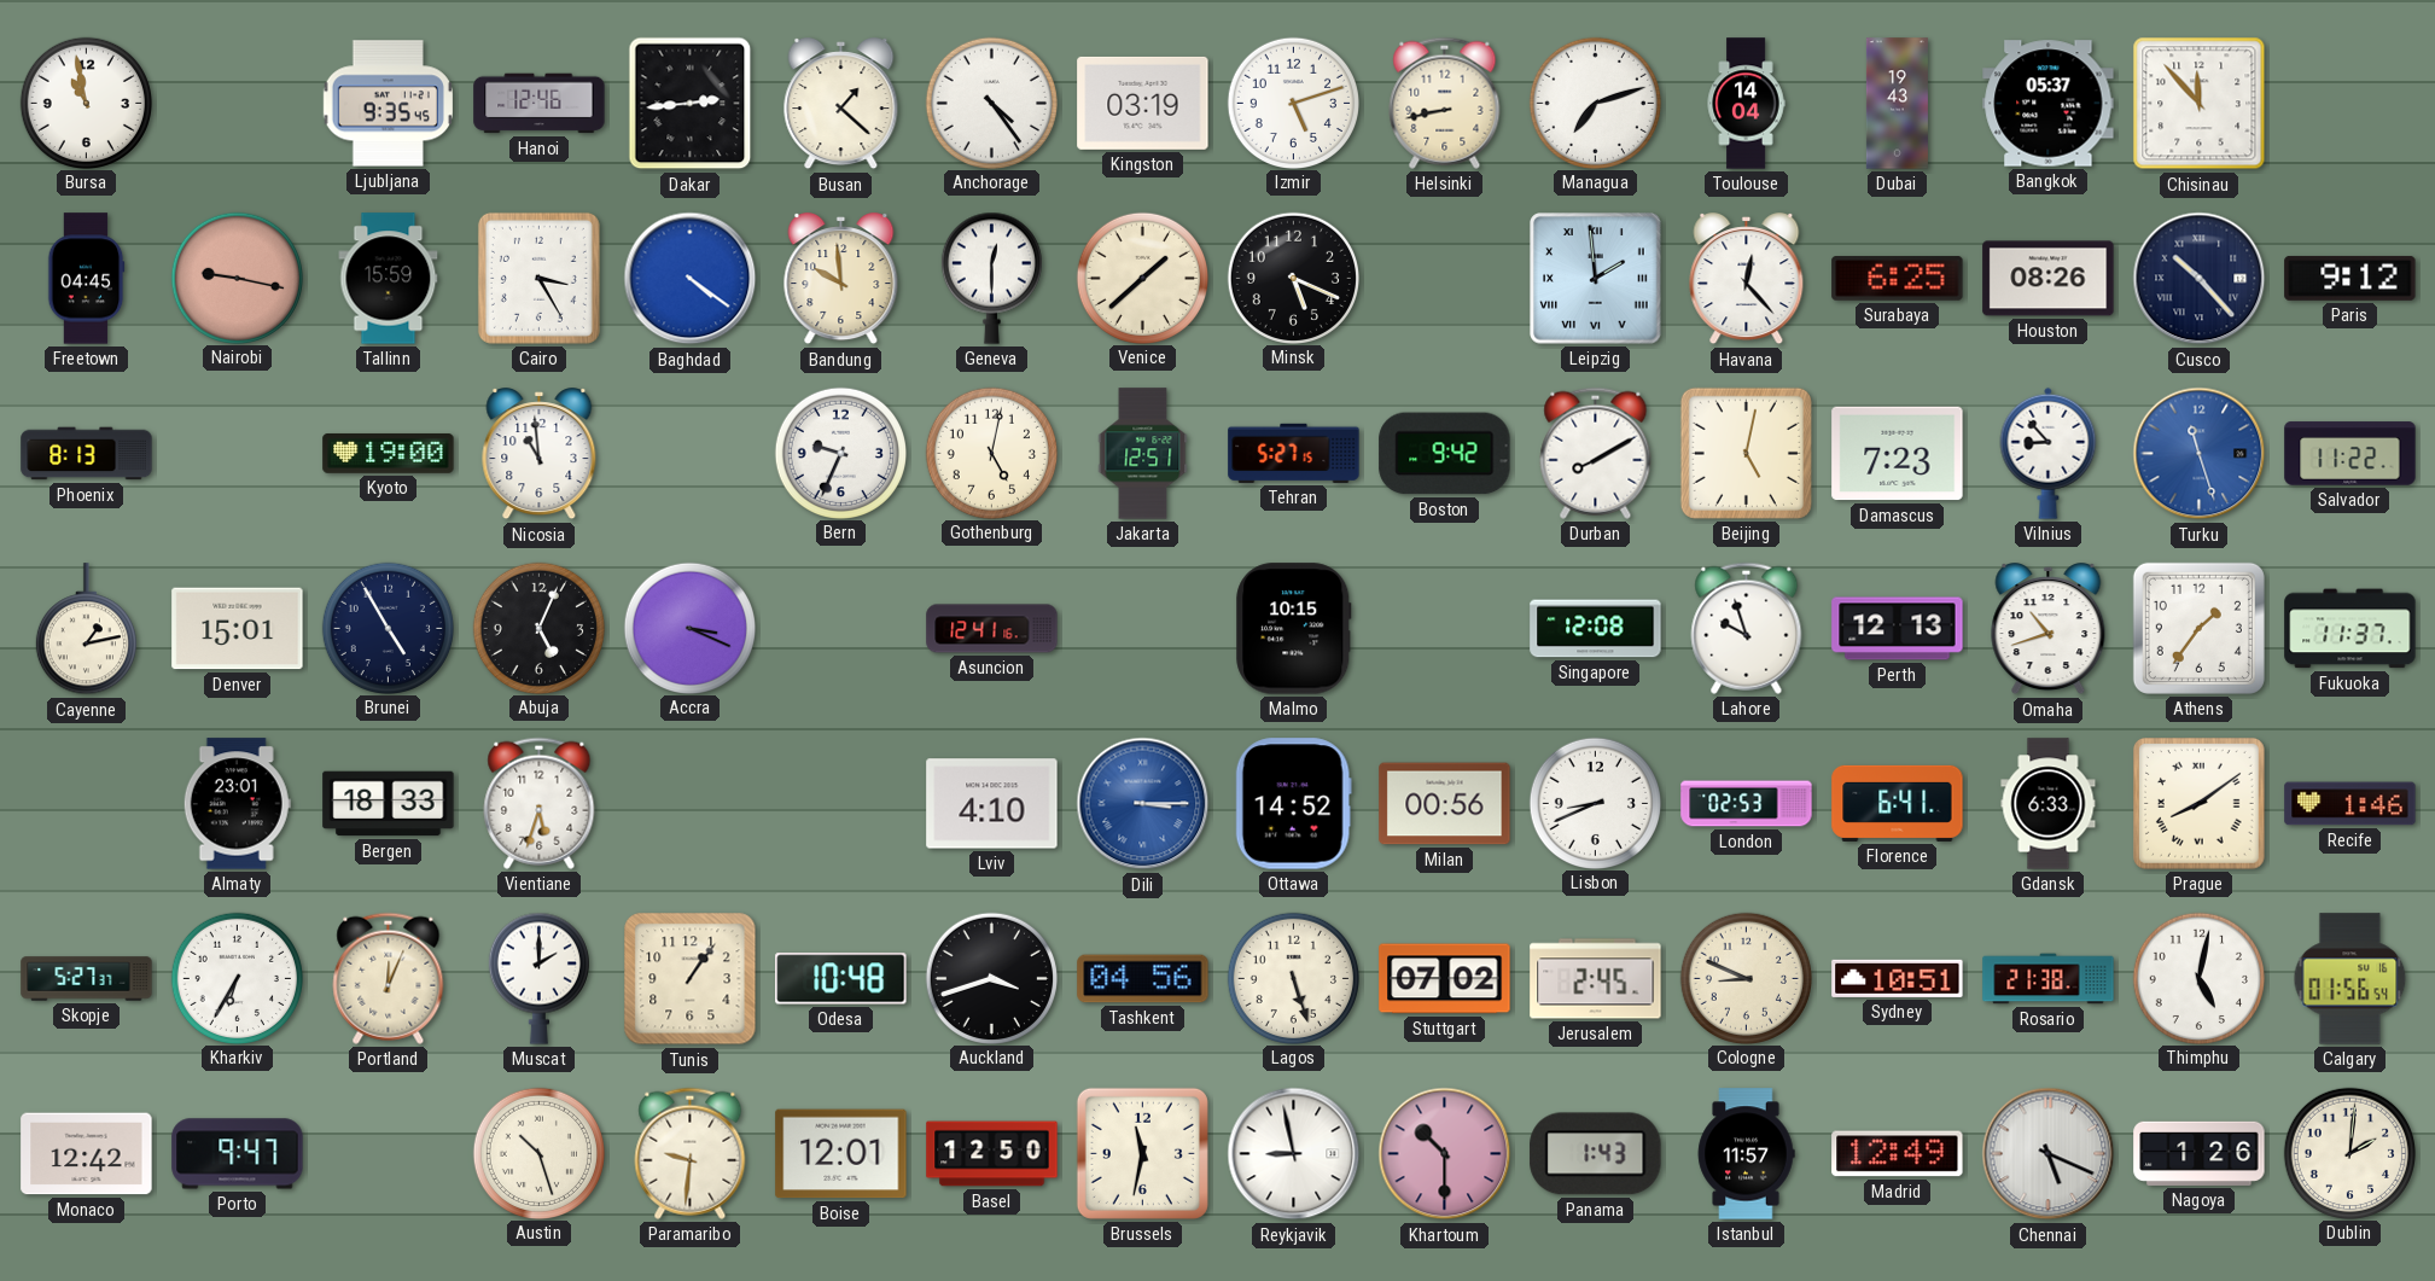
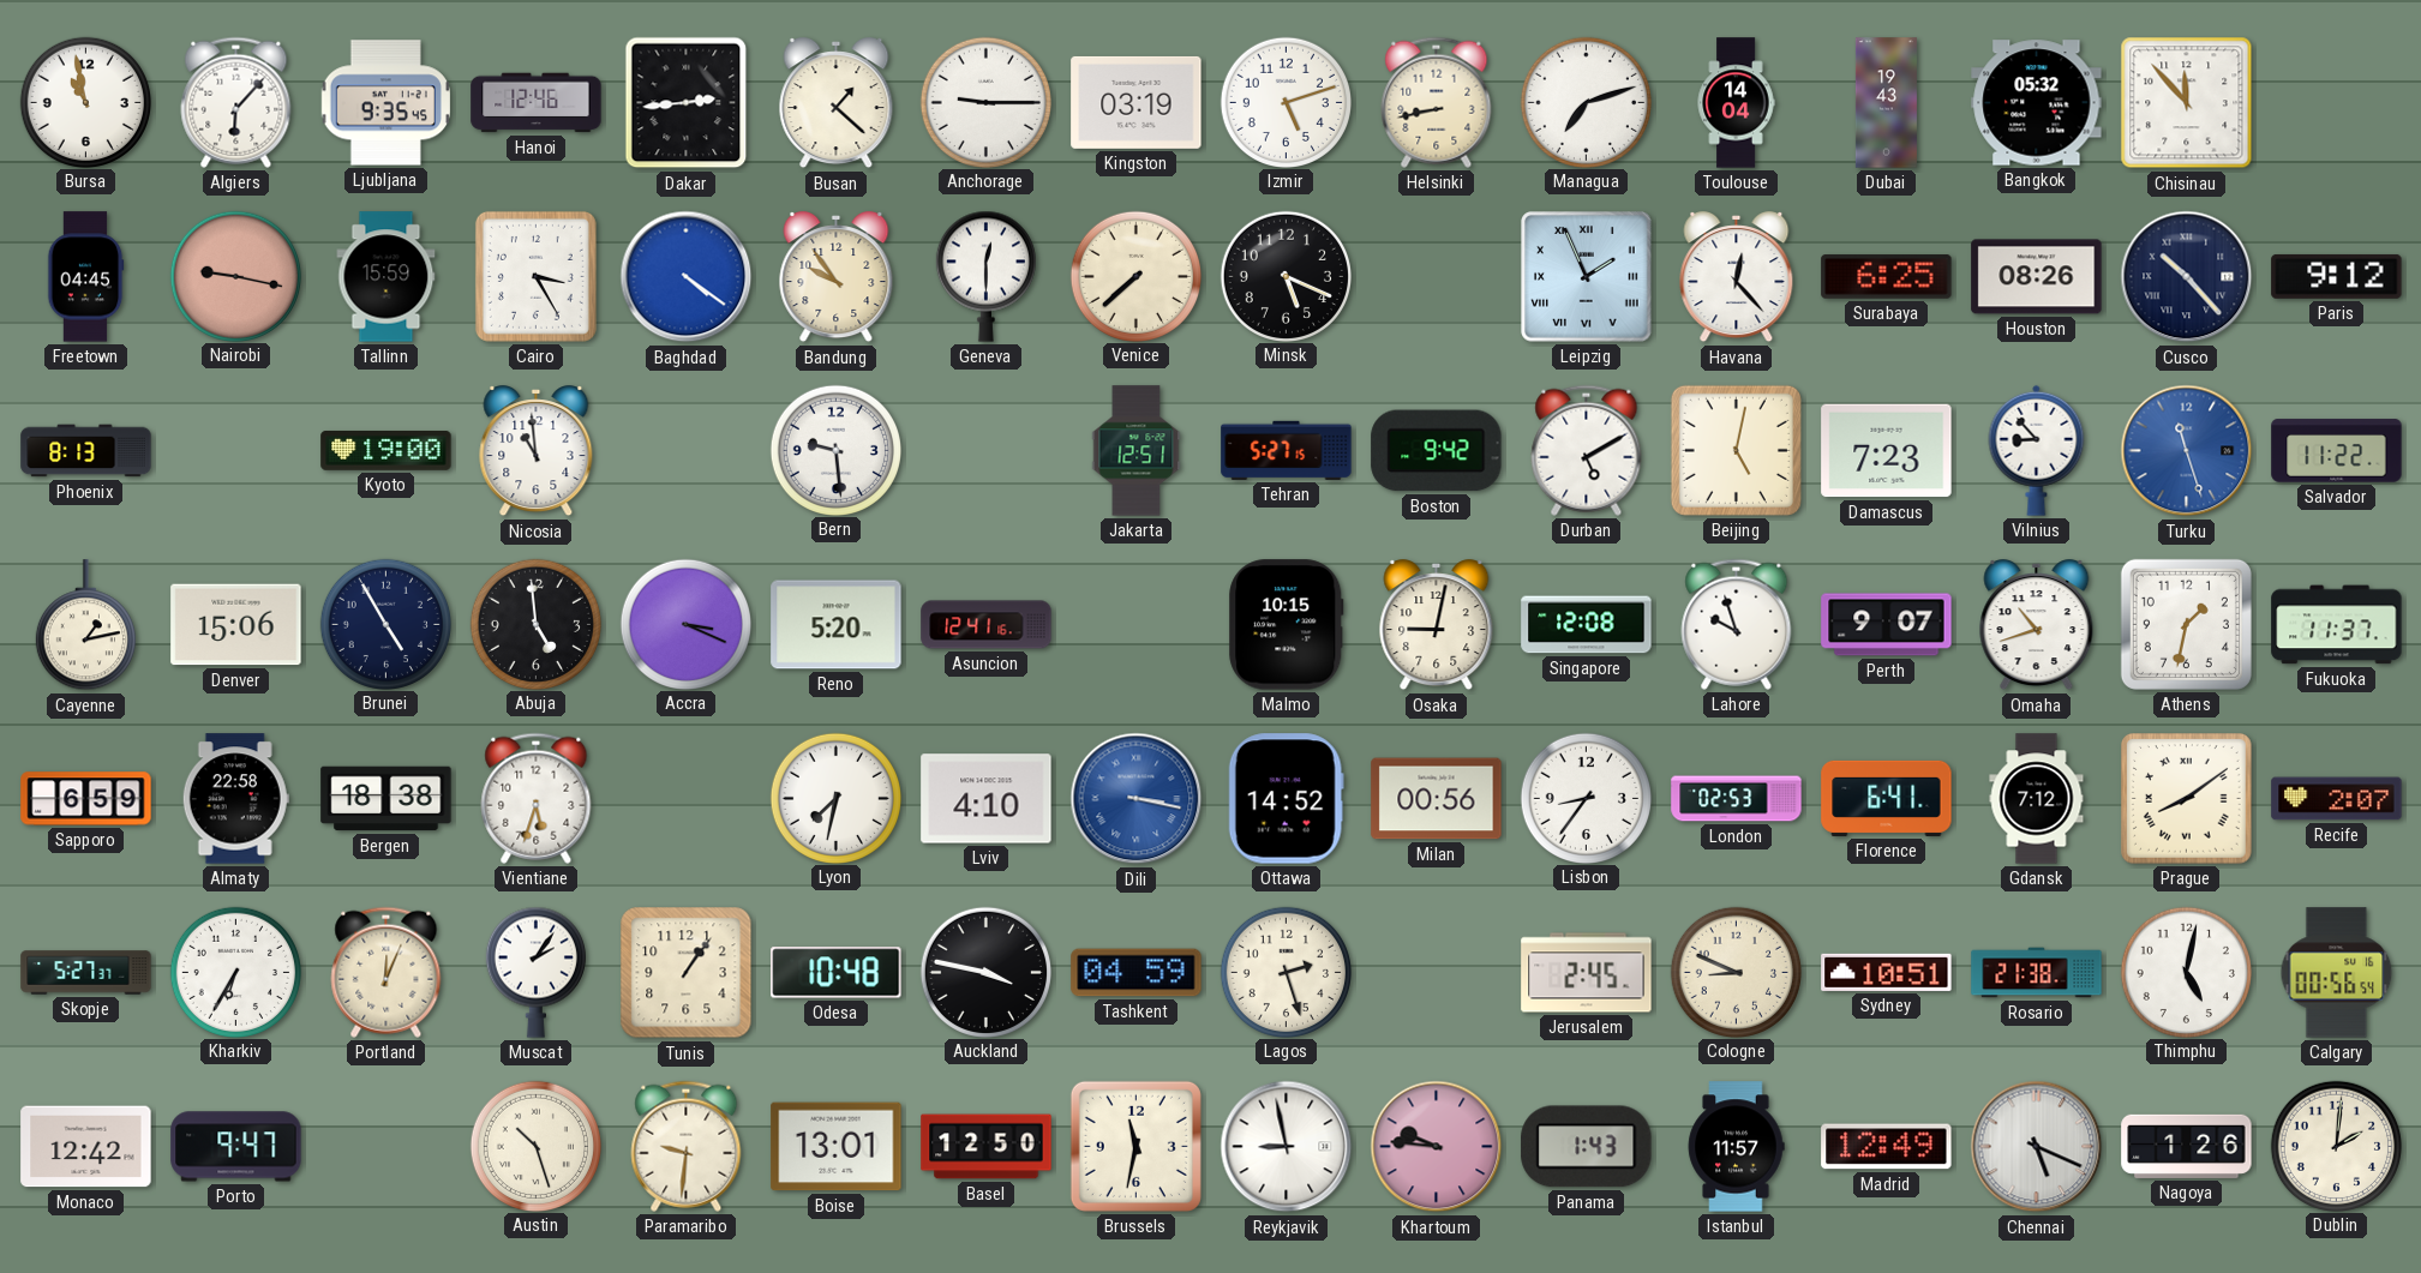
Algiers: none -> 6:07
Anchorage: 4:24 -> 9:15
Bangkok: 05:37 -> 05:32
Bandung: 9:59 -> 9:54
Venice: 1:38 -> 7:38
Leipzig: 1:59 -> 1:56
Bern: 9:34 -> 9:29
Gothenburg: 5:02 -> none
Durban: 8:10 -> 5:10
Denver: 15:01 -> 15:06
Abuja: 5:04 -> 4:59
Reno: none -> 5:20
Osaka: none -> 9:02
Perth: 12:13 -> 9:07
Athens: 1:36 -> 1:32
Sapporo: none -> 6:59
Almaty: 23:01 -> 22:58
Bergen: 18:33 -> 18:38
Lyon: none -> 7:32
Dili: 3:15 -> 3:17
Lisbon: 8:41 -> 8:36
Gdansk: 6:33 -> 7:12
Recife: 1:46 -> 2:07
Muscat: 2:00 -> 2:06
Auckland: 3:42 -> 3:47
Tashkent: 04:56 -> 04:59
Lagos: 5:27 -> 2:27
Stuttgart: 07:02 -> none
Calgary: 01:56 -> 00:56
Boise: 12:01 -> 13:01
Khartoum: 10:30 -> 9:46
